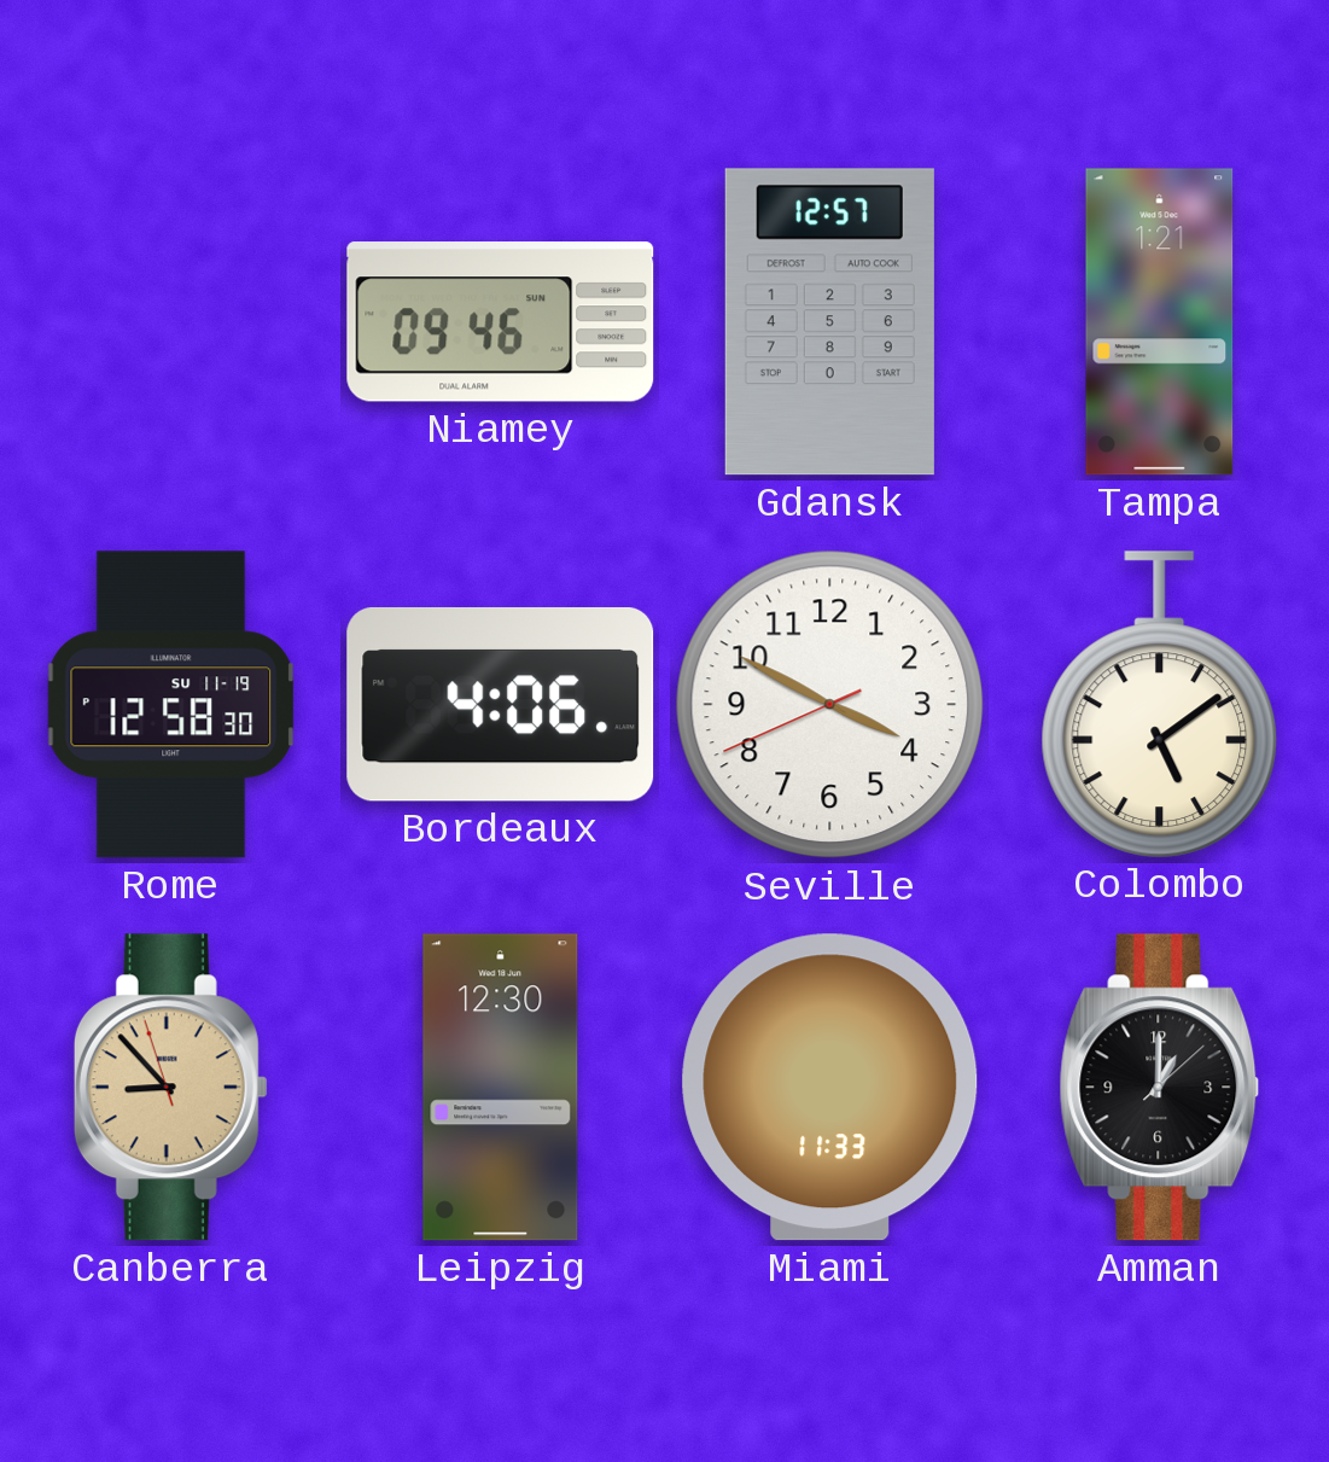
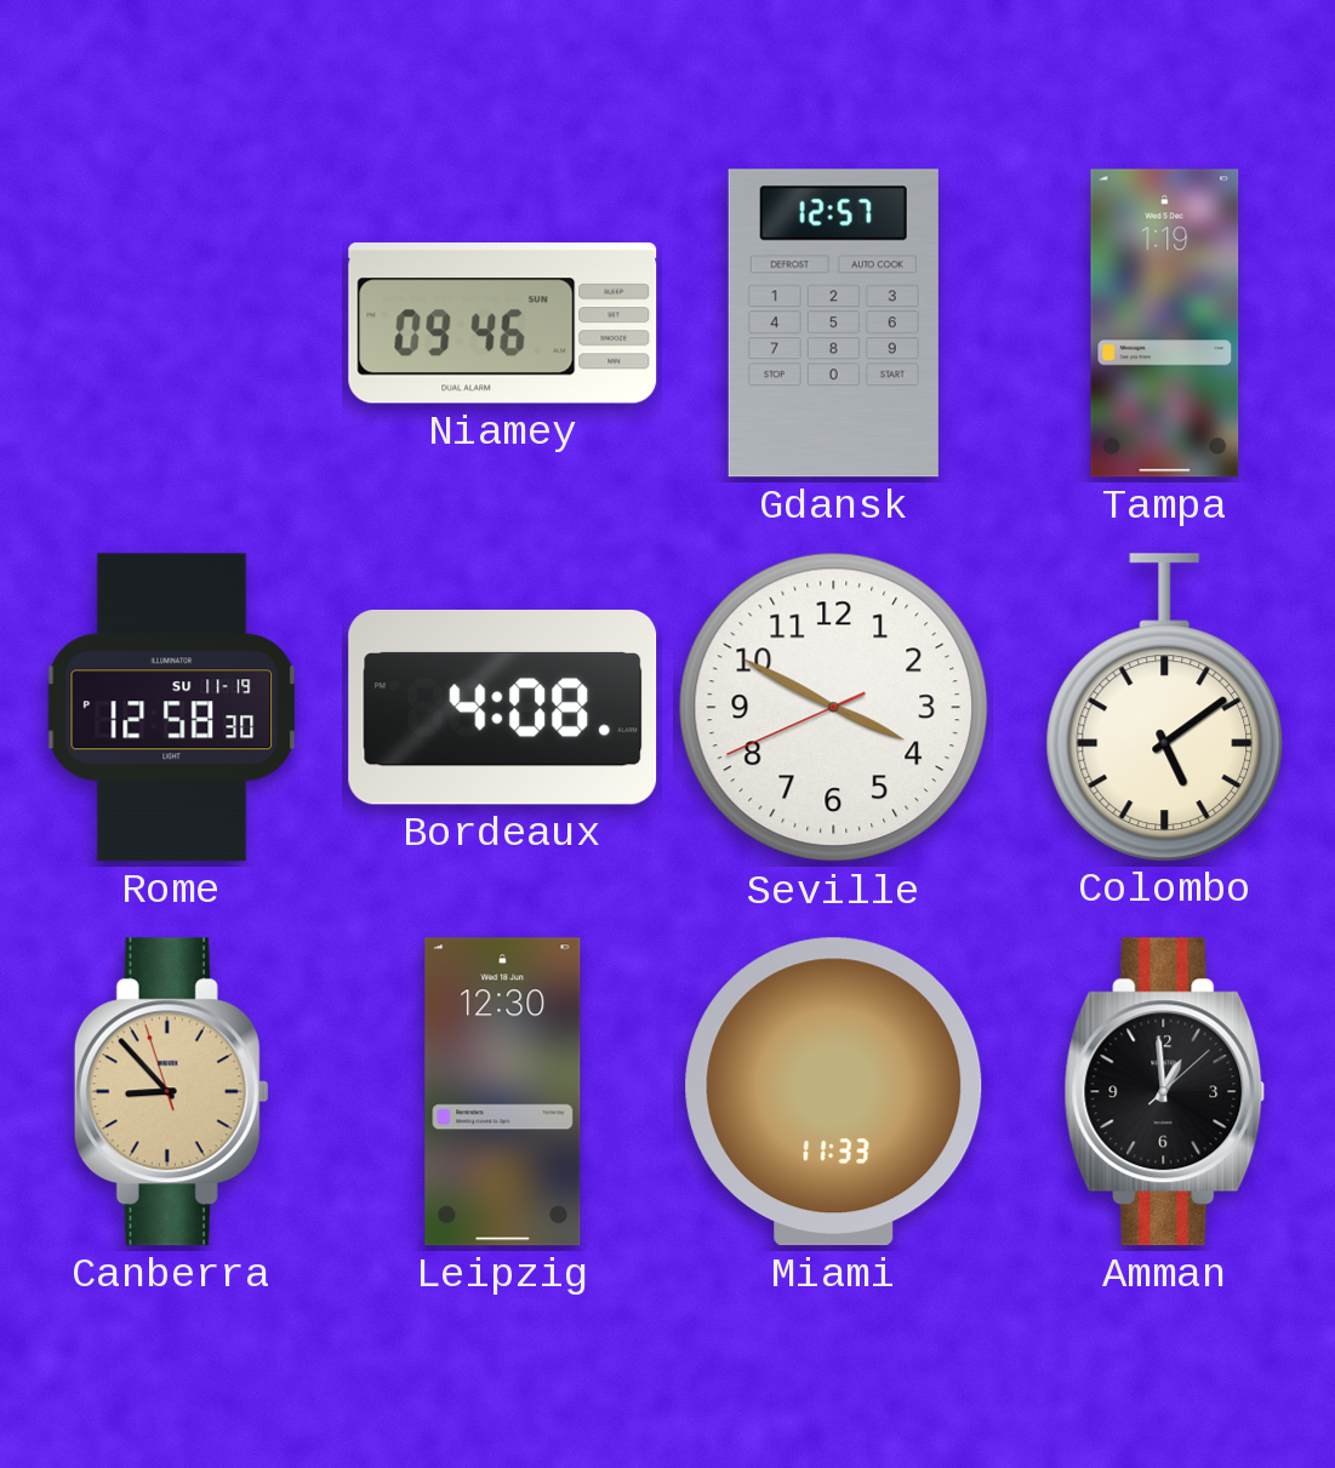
Tampa: 1:21 -> 1:19
Bordeaux: 4:06 -> 4:08
Amman: 1:00 -> 12:59
